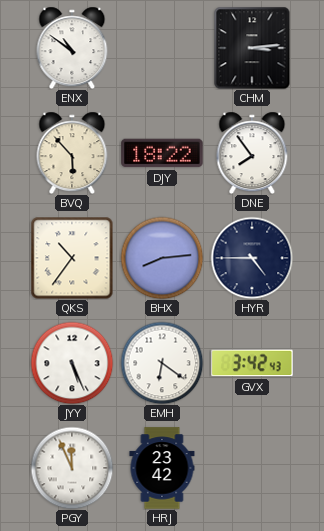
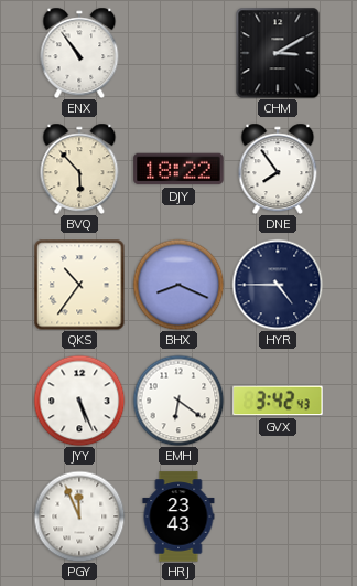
ENX: 10:51 -> 10:54
CHM: 3:14 -> 3:10
BHX: 8:14 -> 8:19
HRJ: 23:42 -> 23:43
